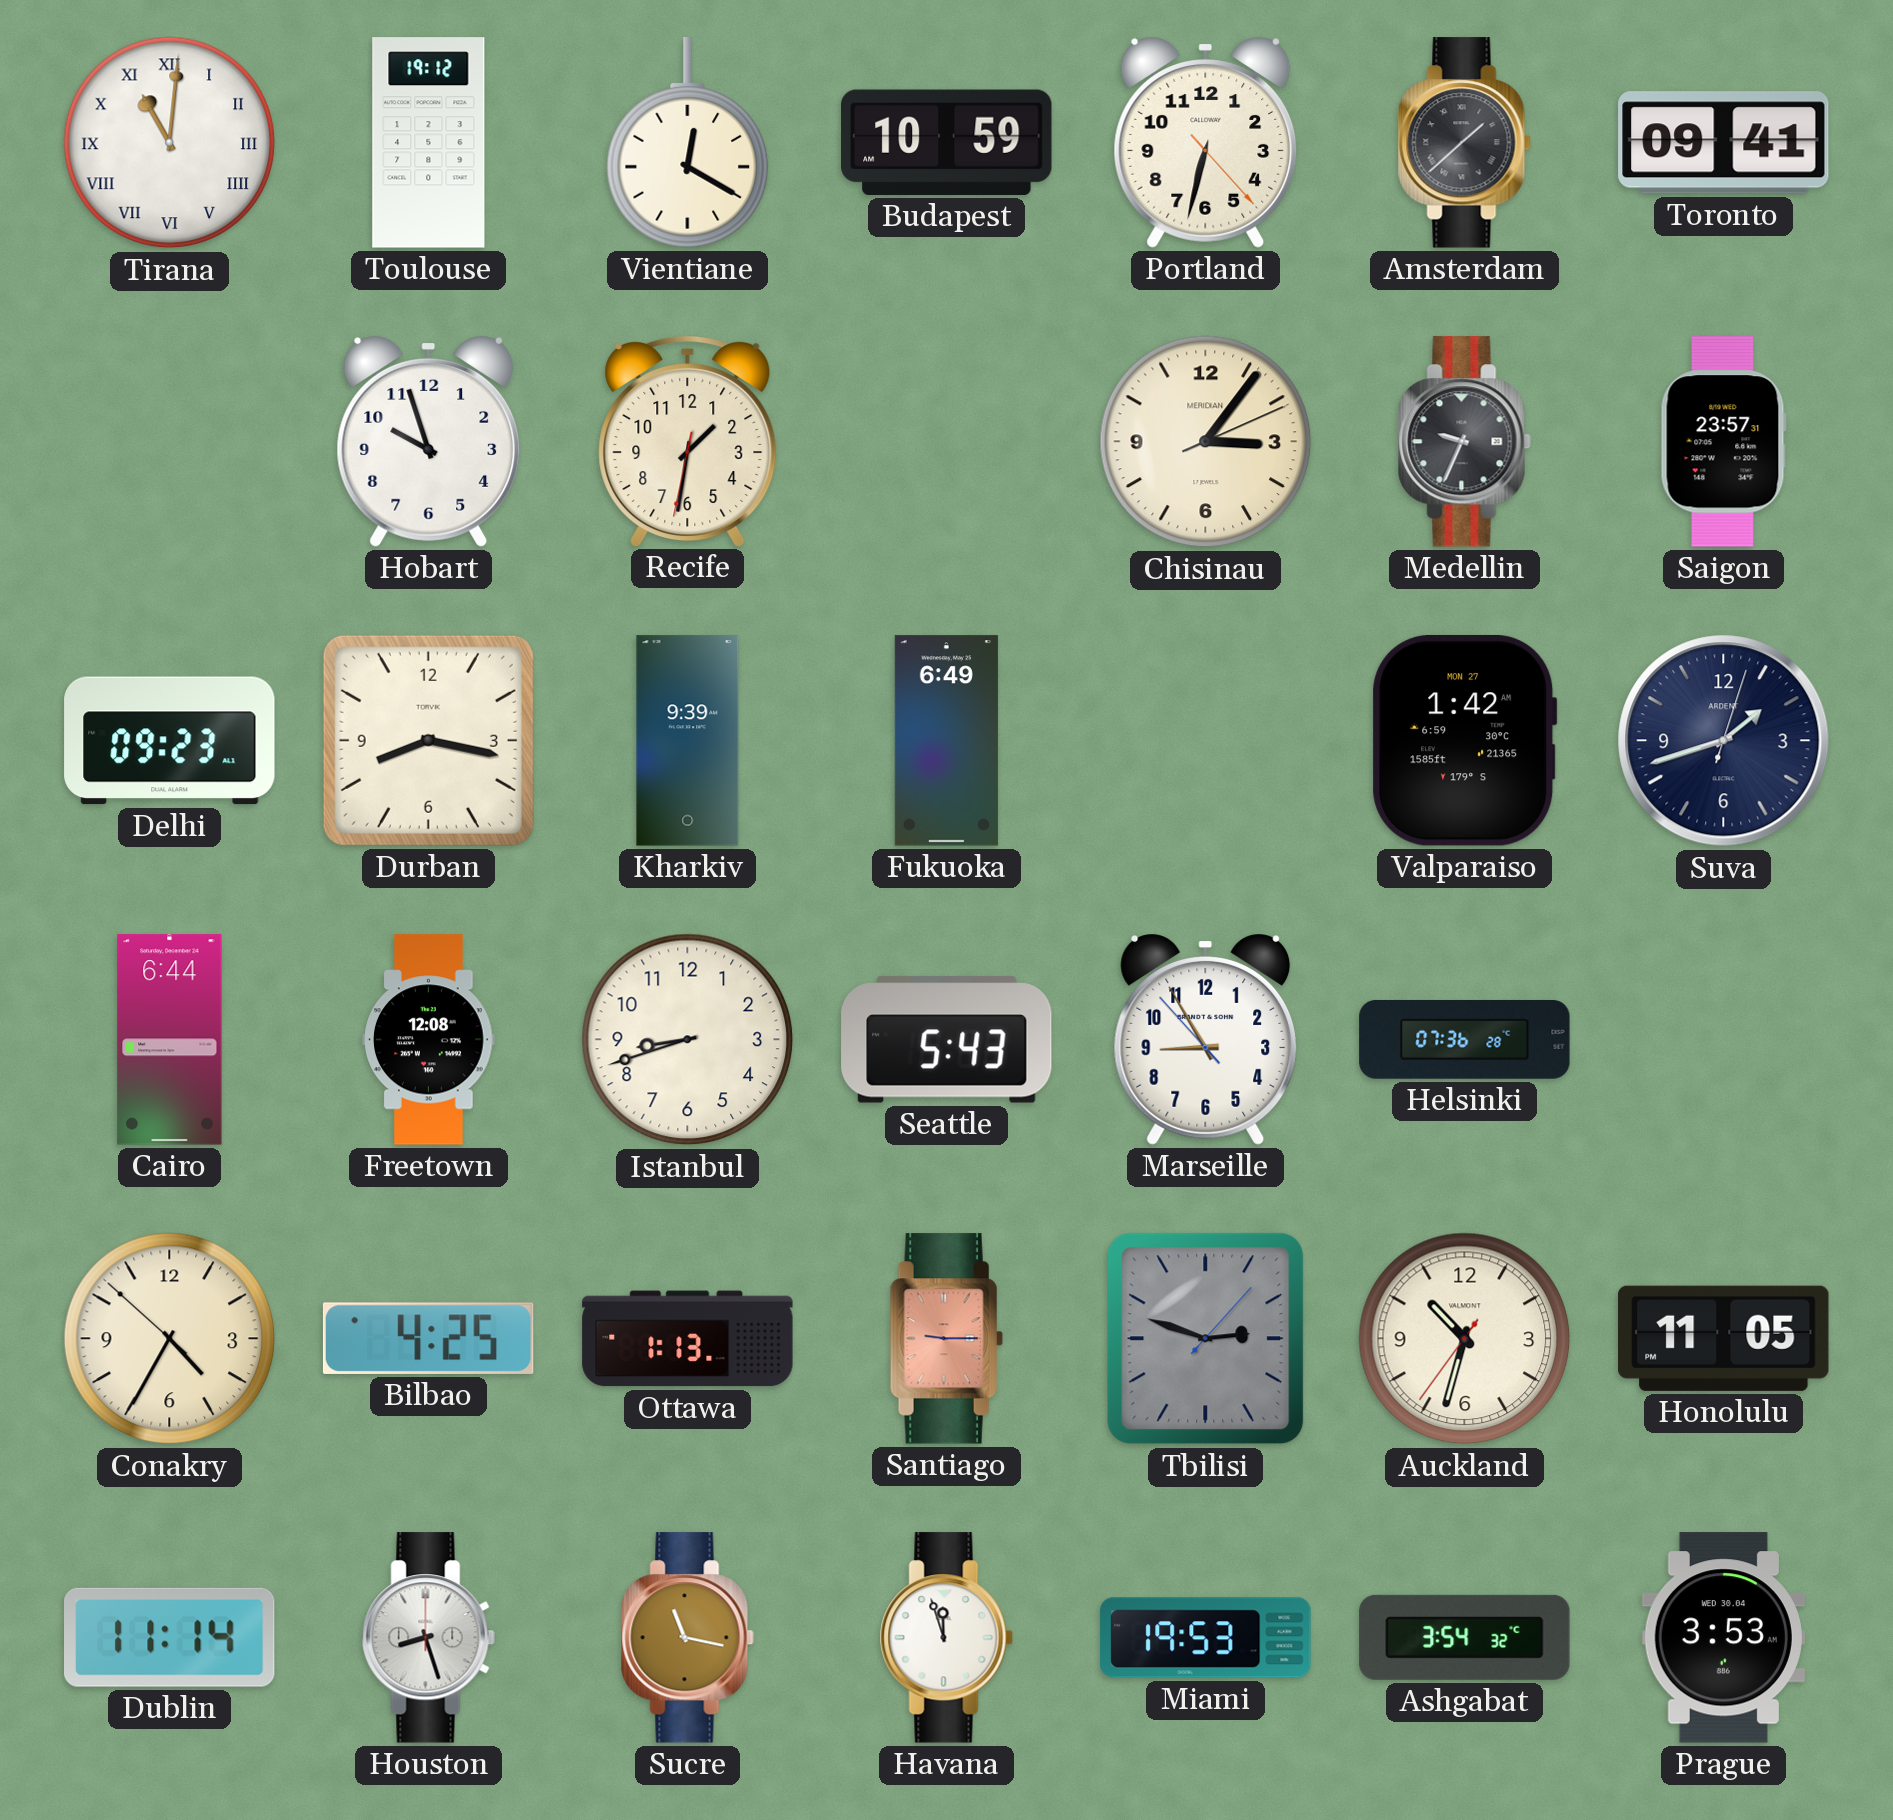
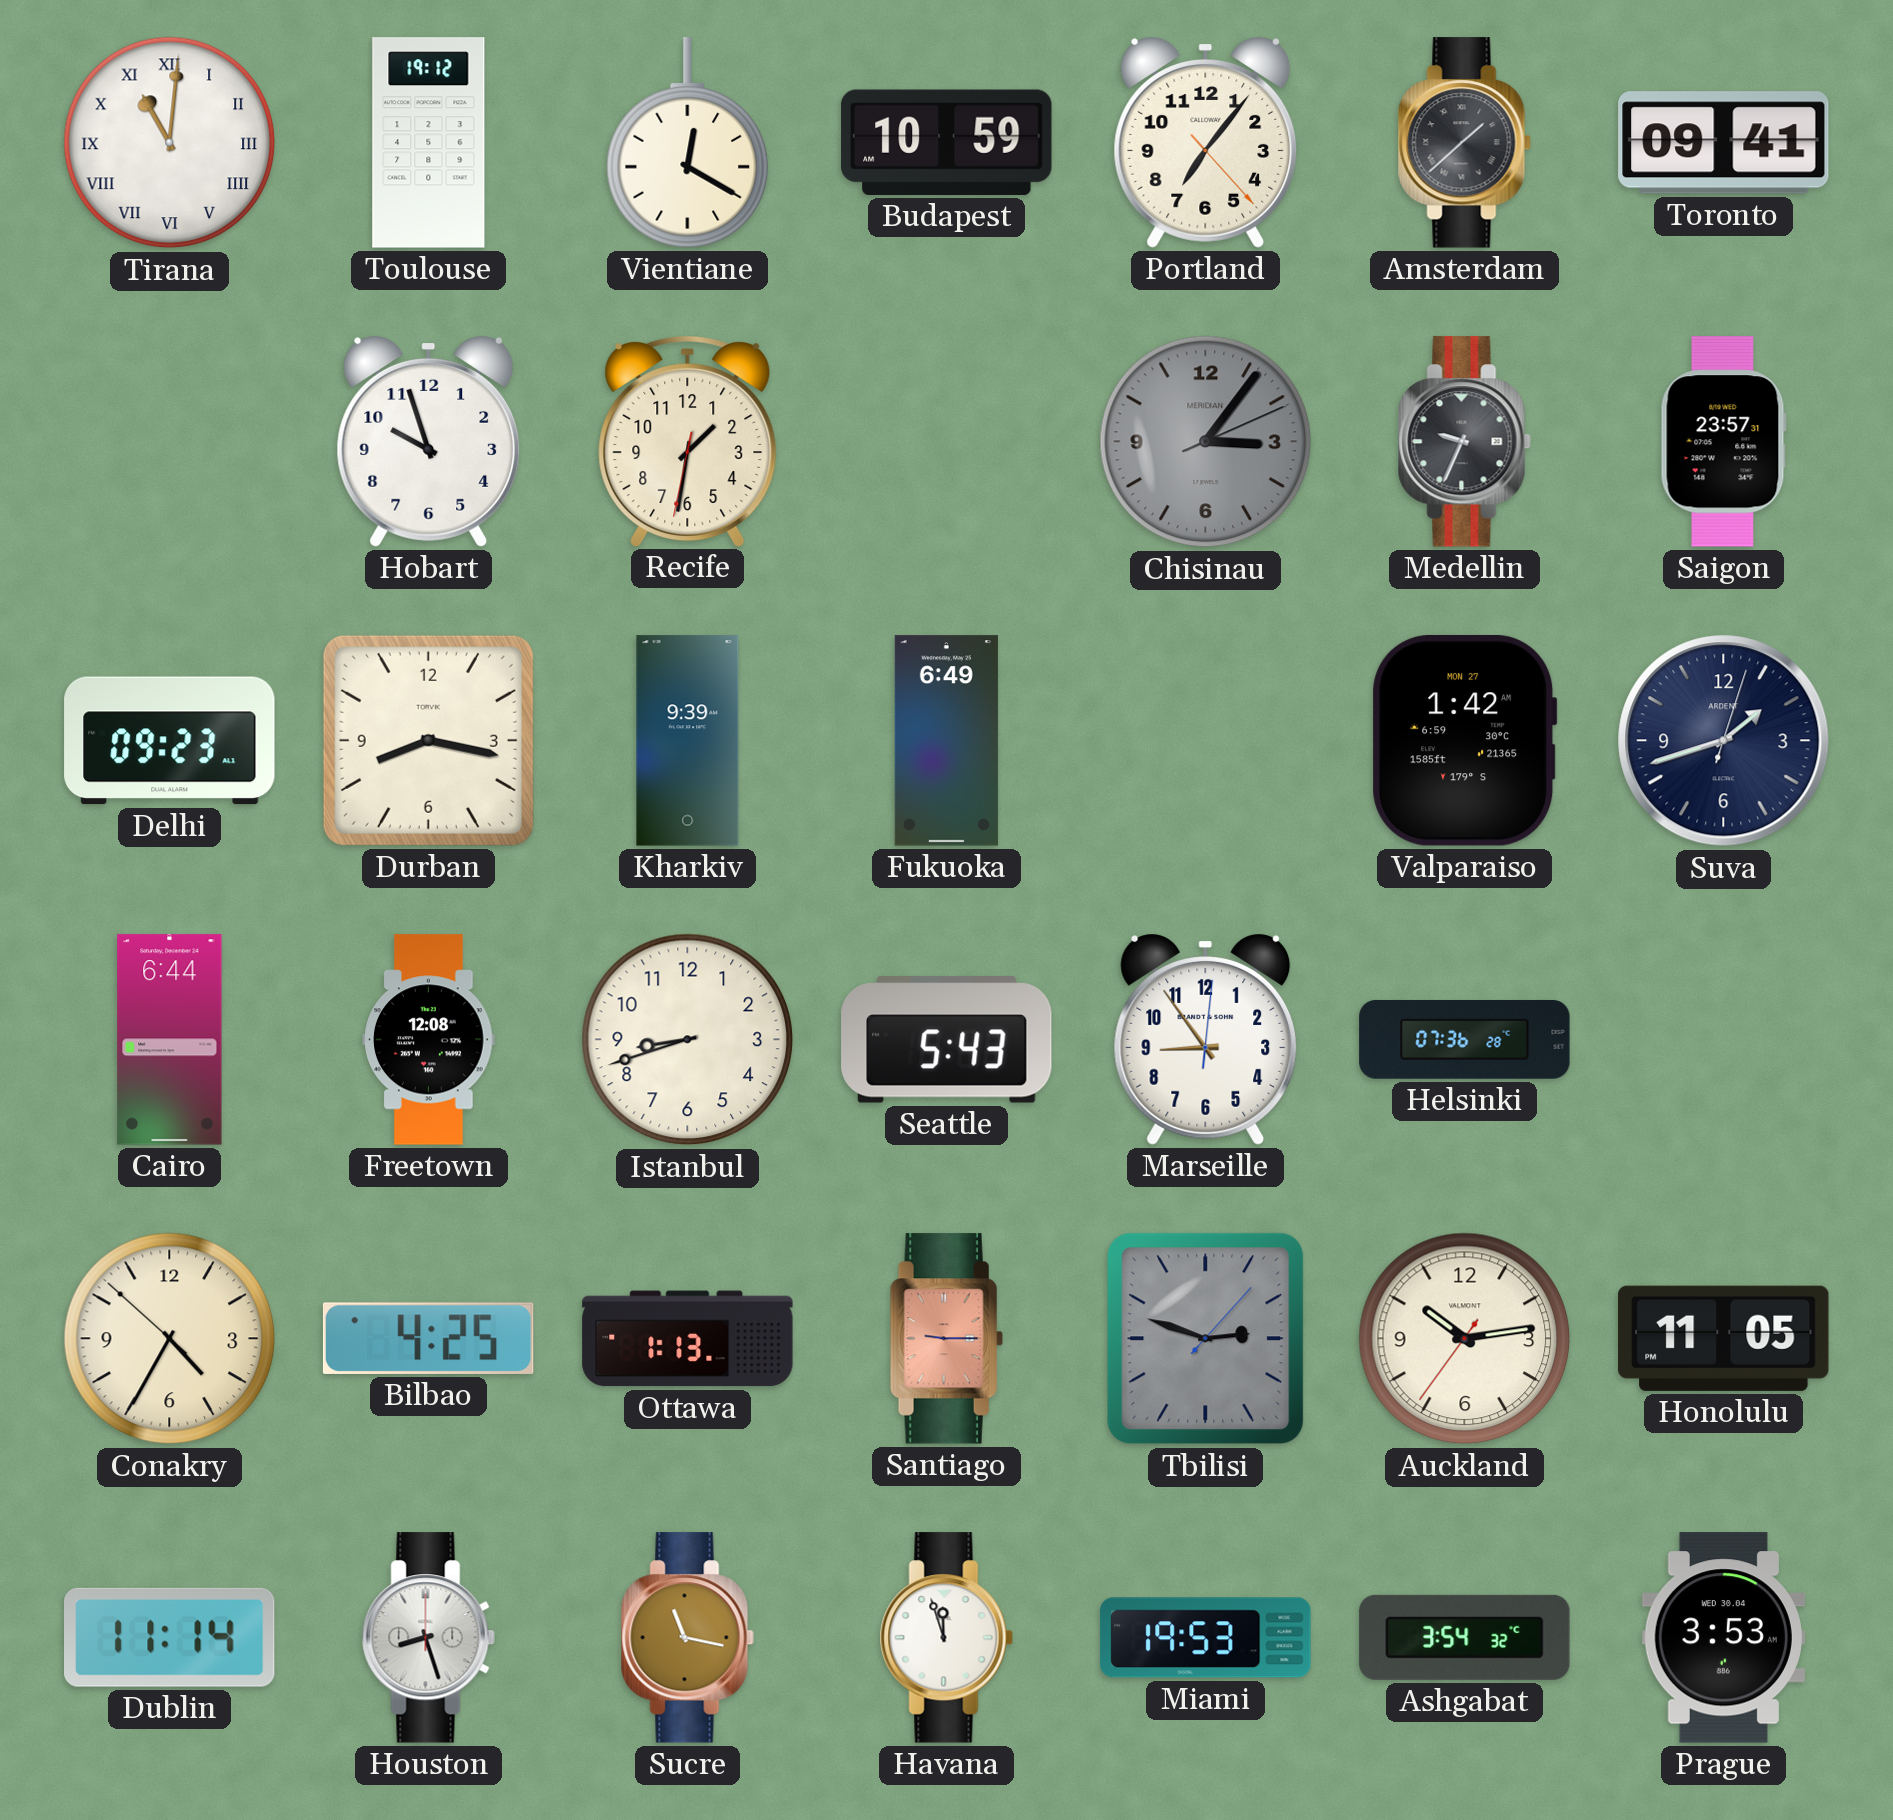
Portland: 6:32 -> 7:06
Chisinau dial: cream -> grey
Marseille: 8:54:53 -> 8:54:01
Auckland: 10:32 -> 10:13
